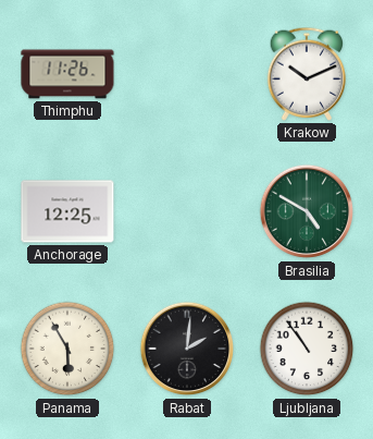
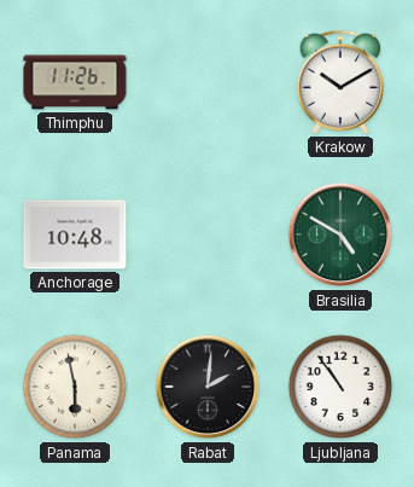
Krakow: 10:11 -> 10:10
Anchorage: 12:25 -> 10:48
Panama: 5:55 -> 5:58
